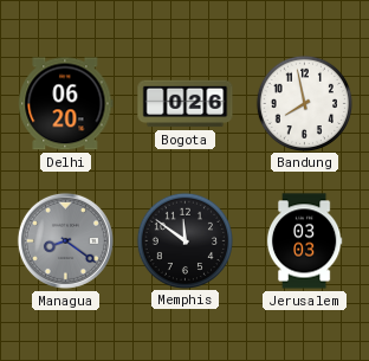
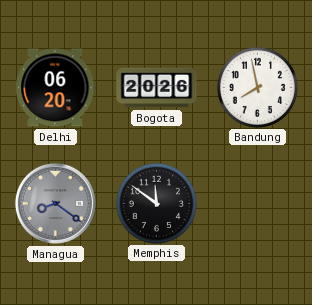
Bogota: 0:26 -> 20:26
Jerusalem: 03:03 -> none
